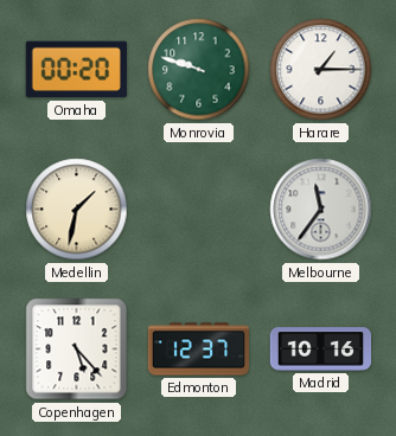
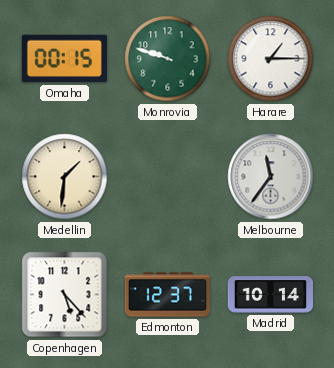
Omaha: 00:20 -> 00:15
Medellin: 1:32 -> 1:31
Madrid: 10:16 -> 10:14
